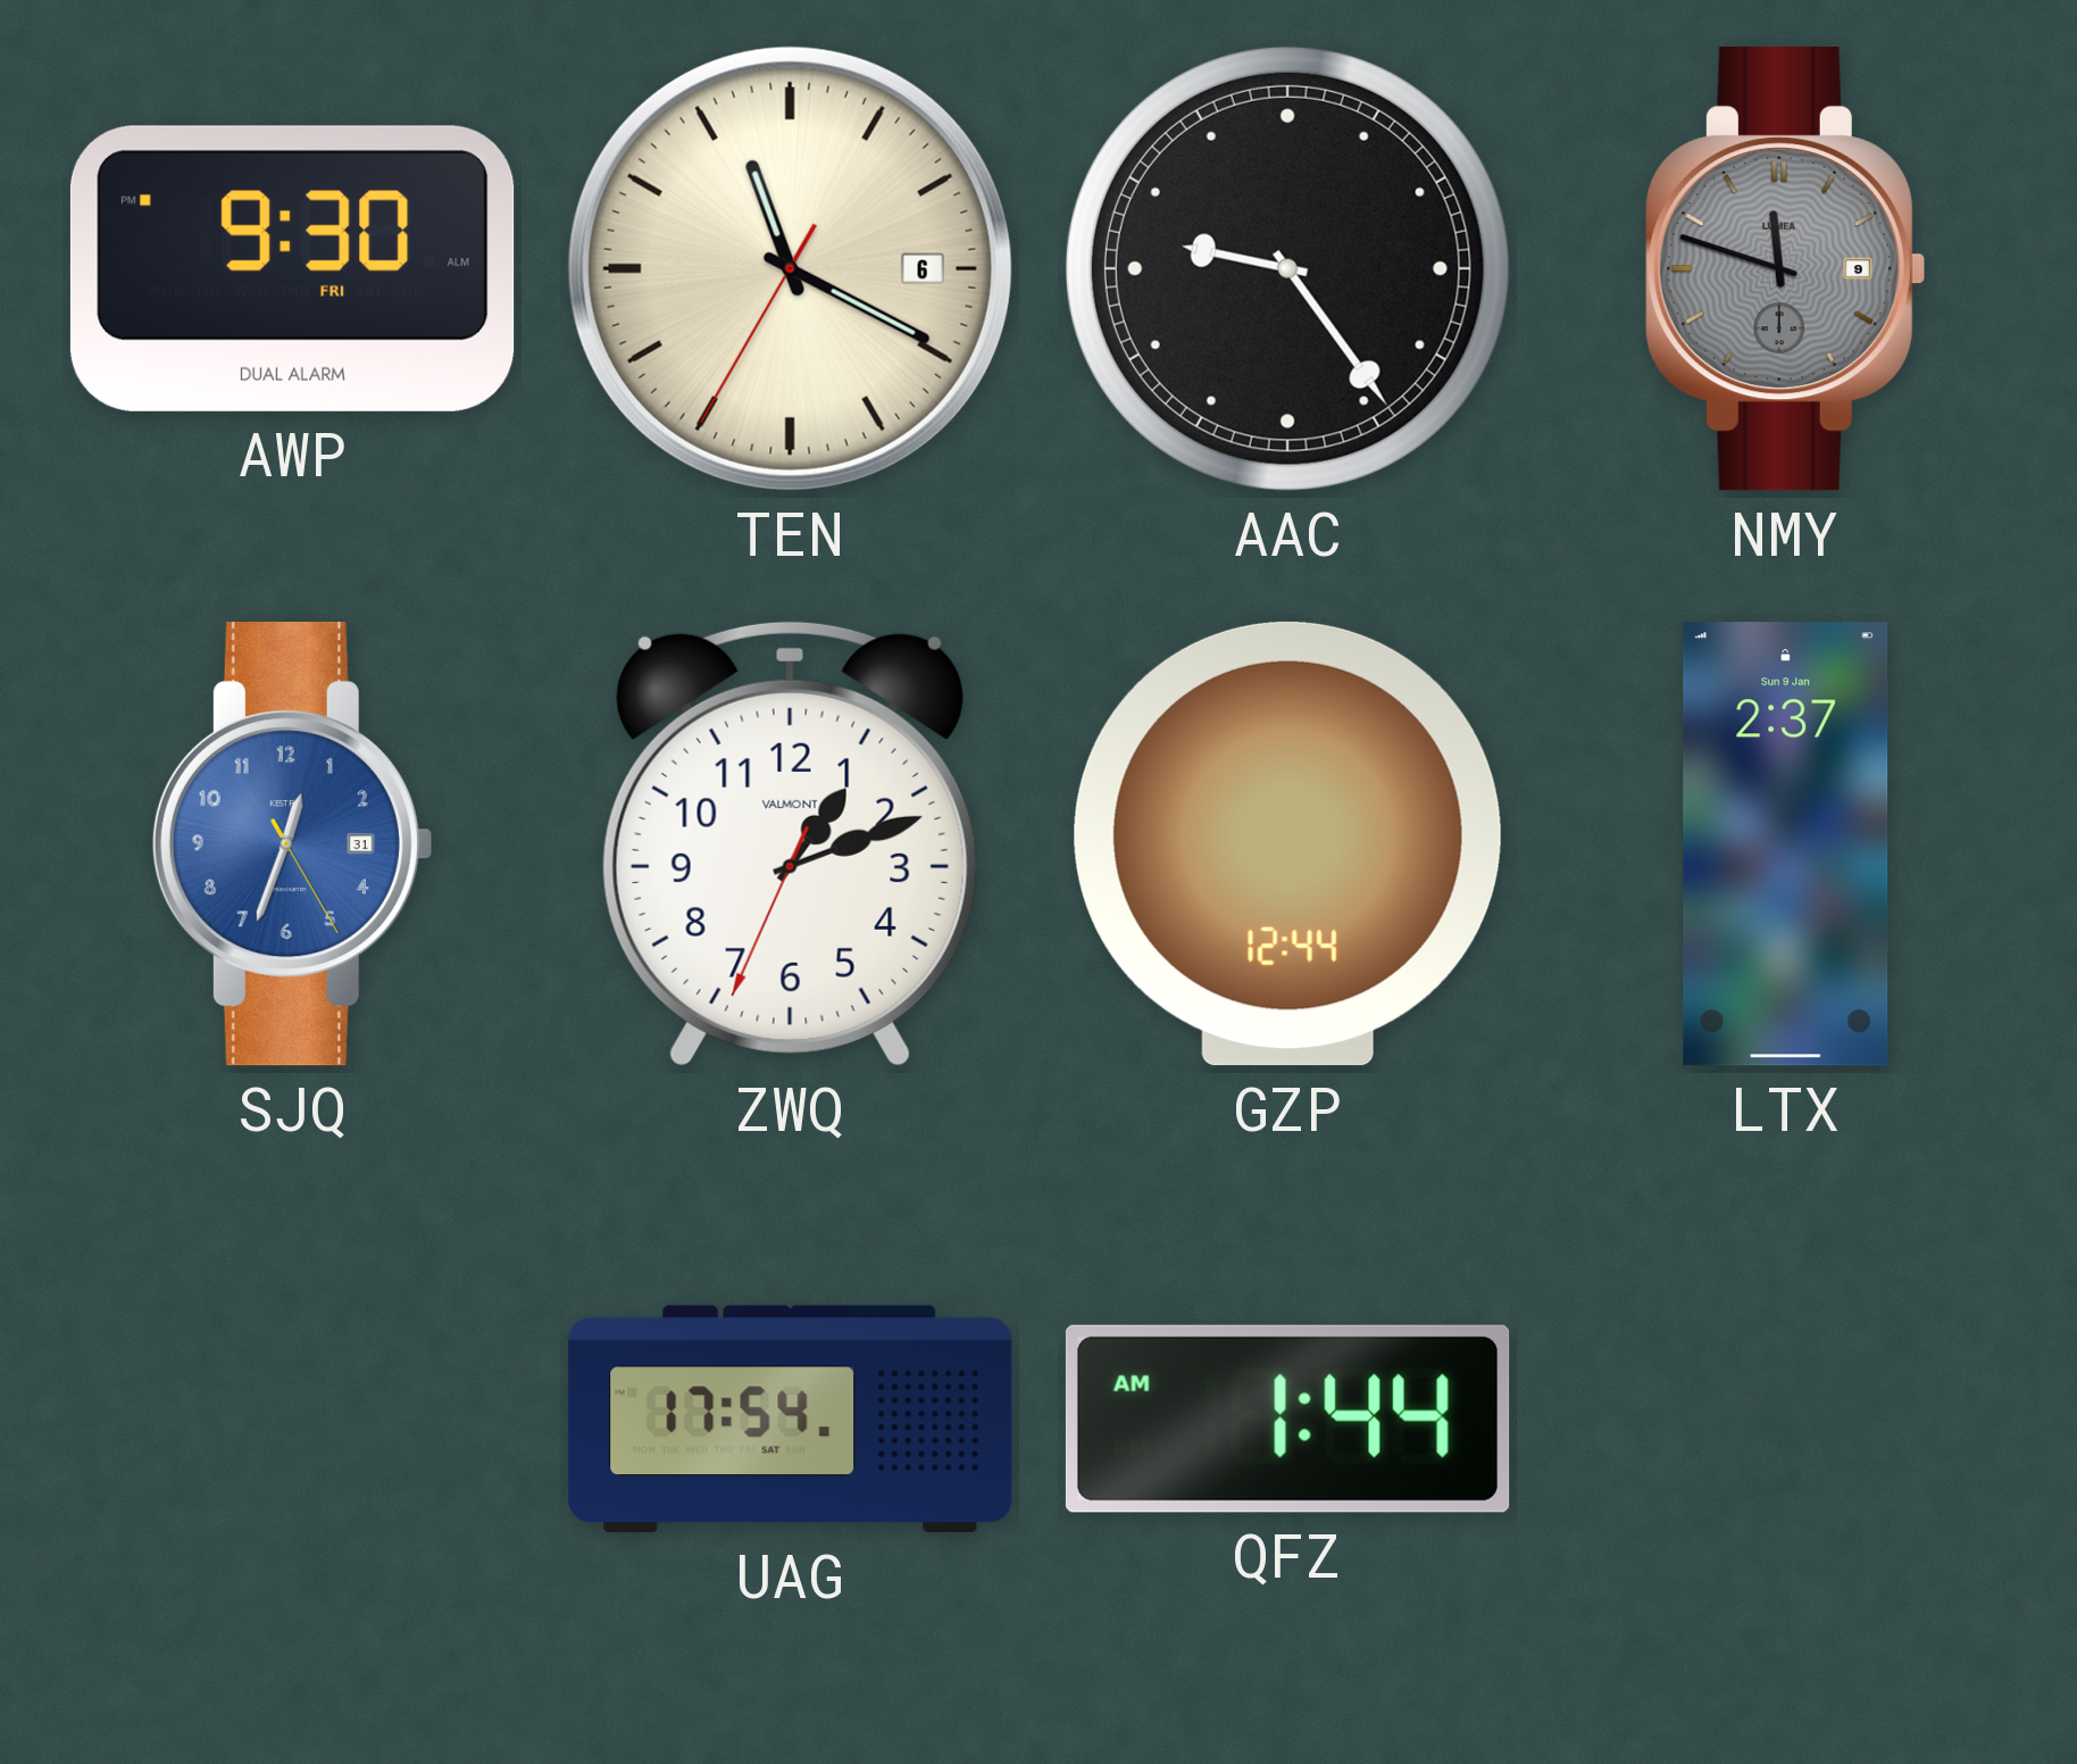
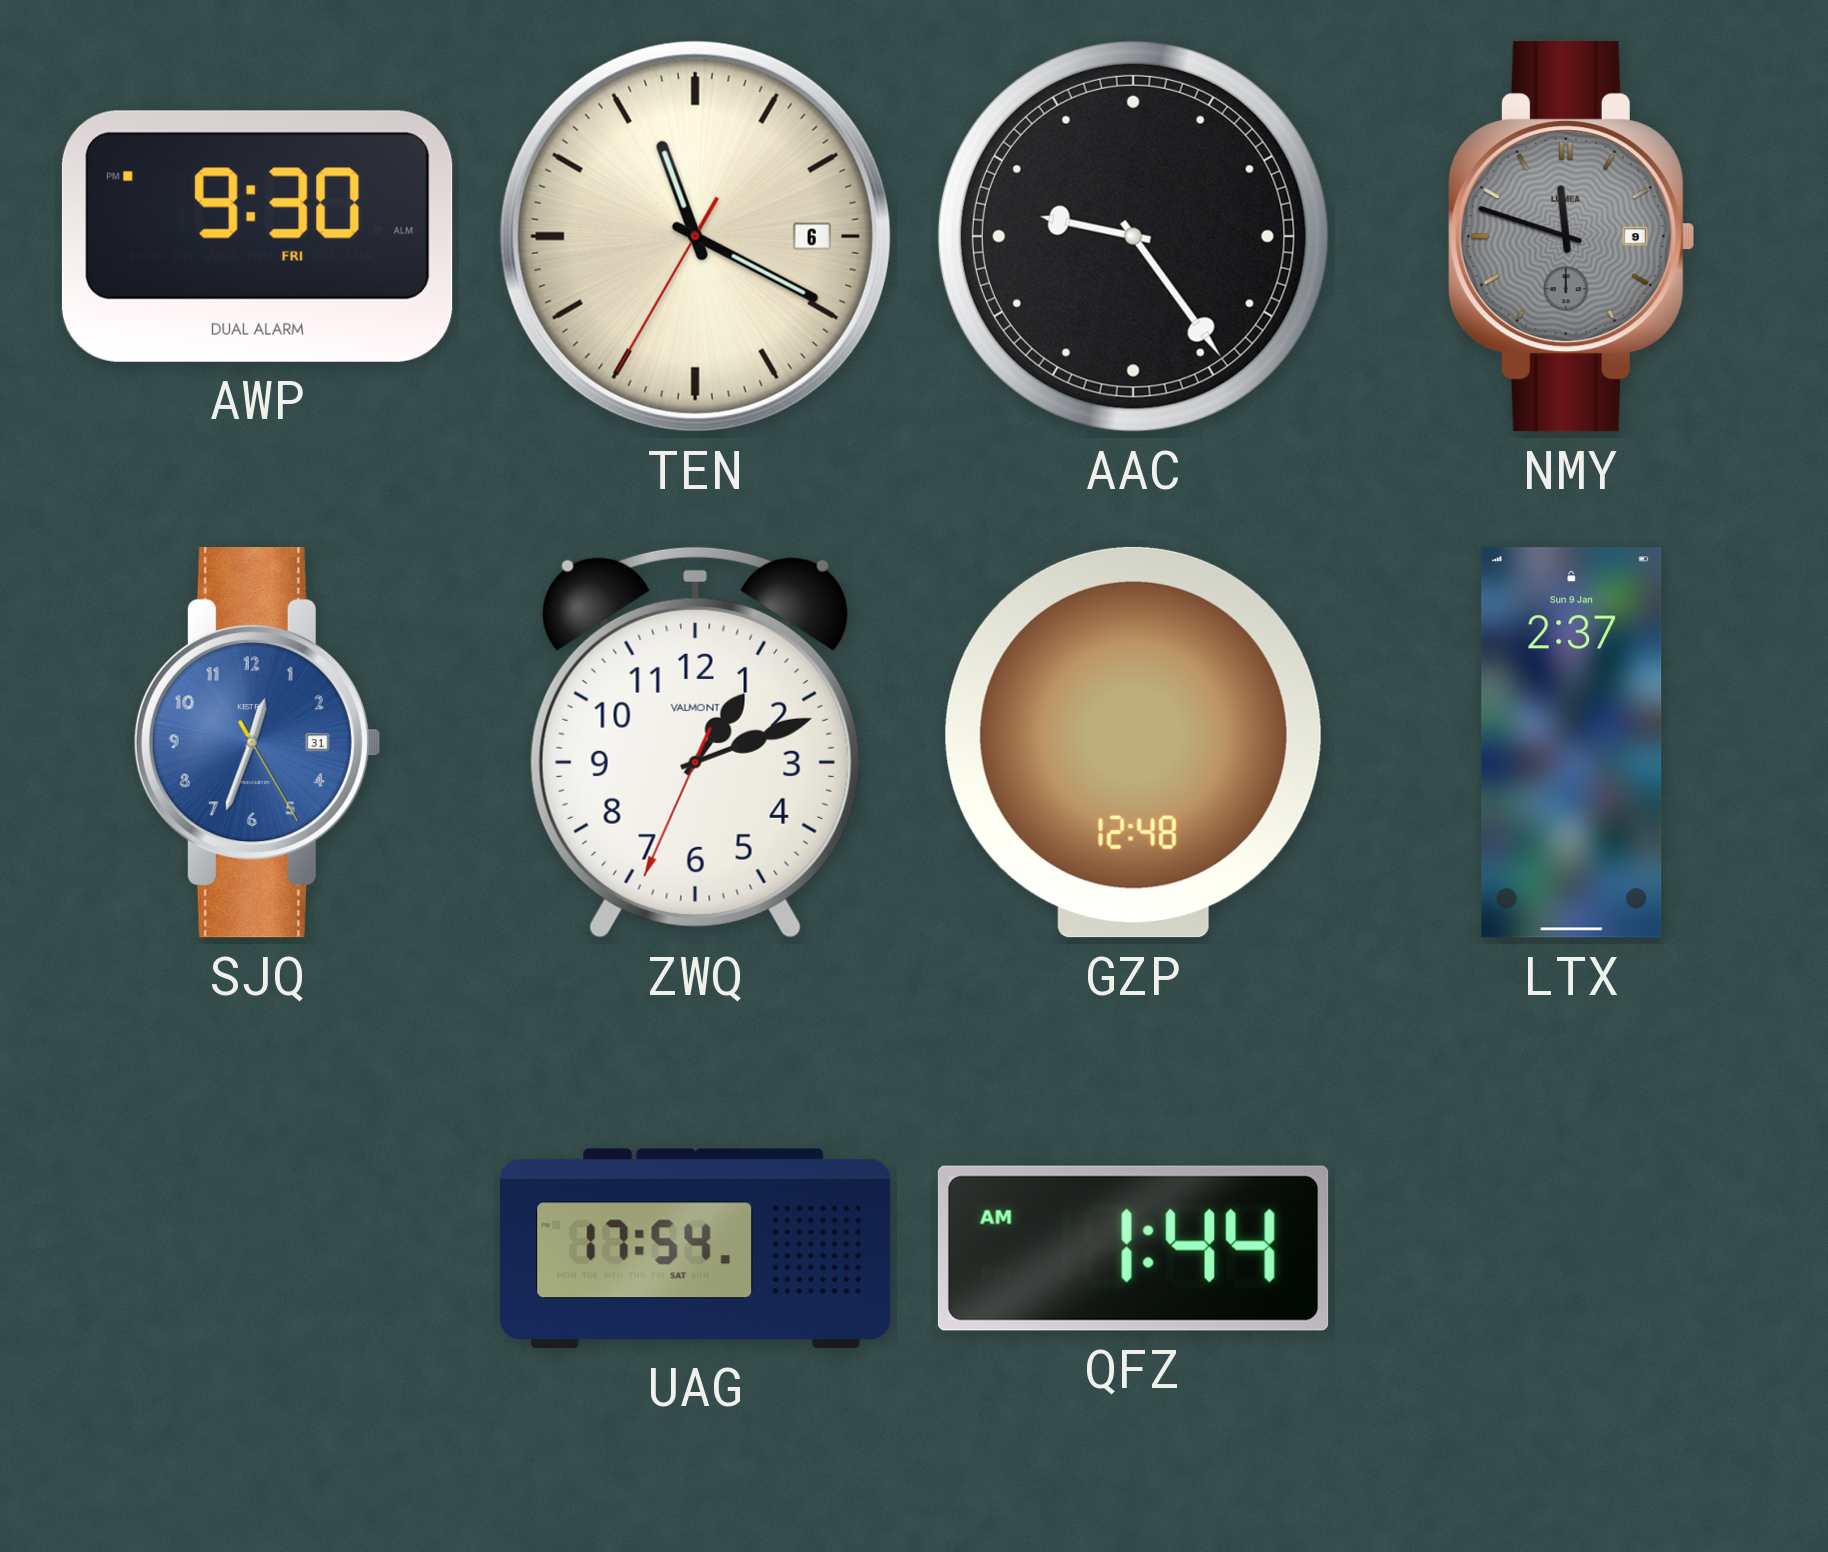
GZP: 12:44 -> 12:48
